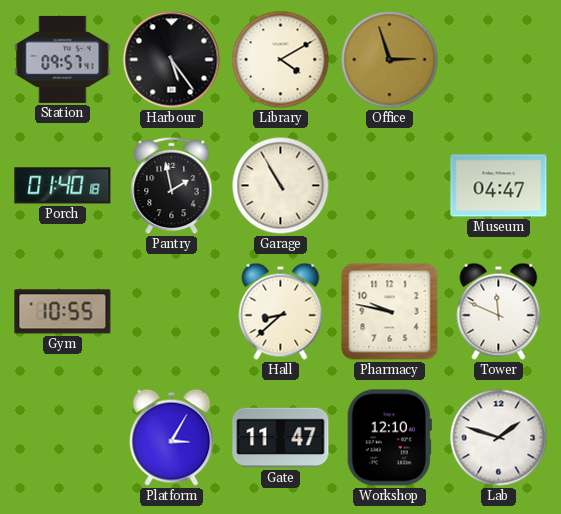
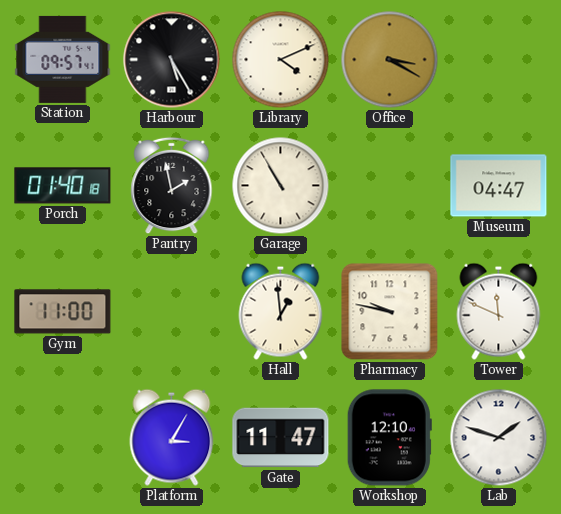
Harbour: 5:24 -> 5:25
Library: 4:10 -> 4:11
Office: 2:57 -> 3:20
Gym: 10:55 -> 11:00
Hall: 8:38 -> 12:59
